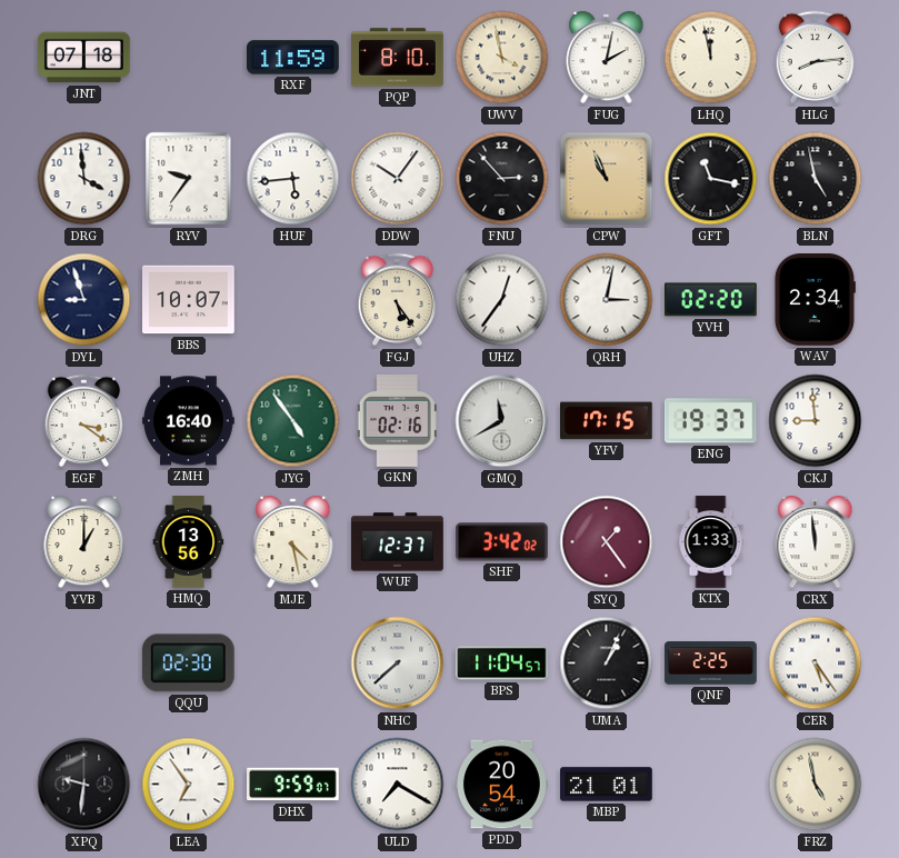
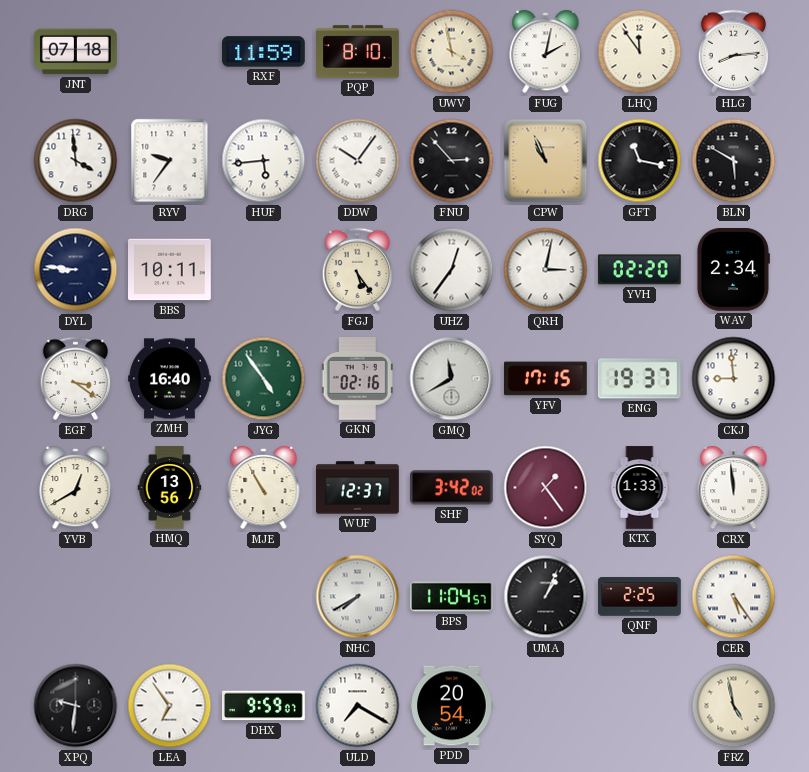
LHQ: 11:58 -> 11:54
BLN: 4:58 -> 5:50
DYL: 8:57 -> 8:46
BBS: 10:07 -> 10:11
YVB: 1:00 -> 12:40
MJE: 4:28 -> 10:55
QQU: 02:30 -> none
NHC: 7:38 -> 7:40
MBP: 21:01 -> none
